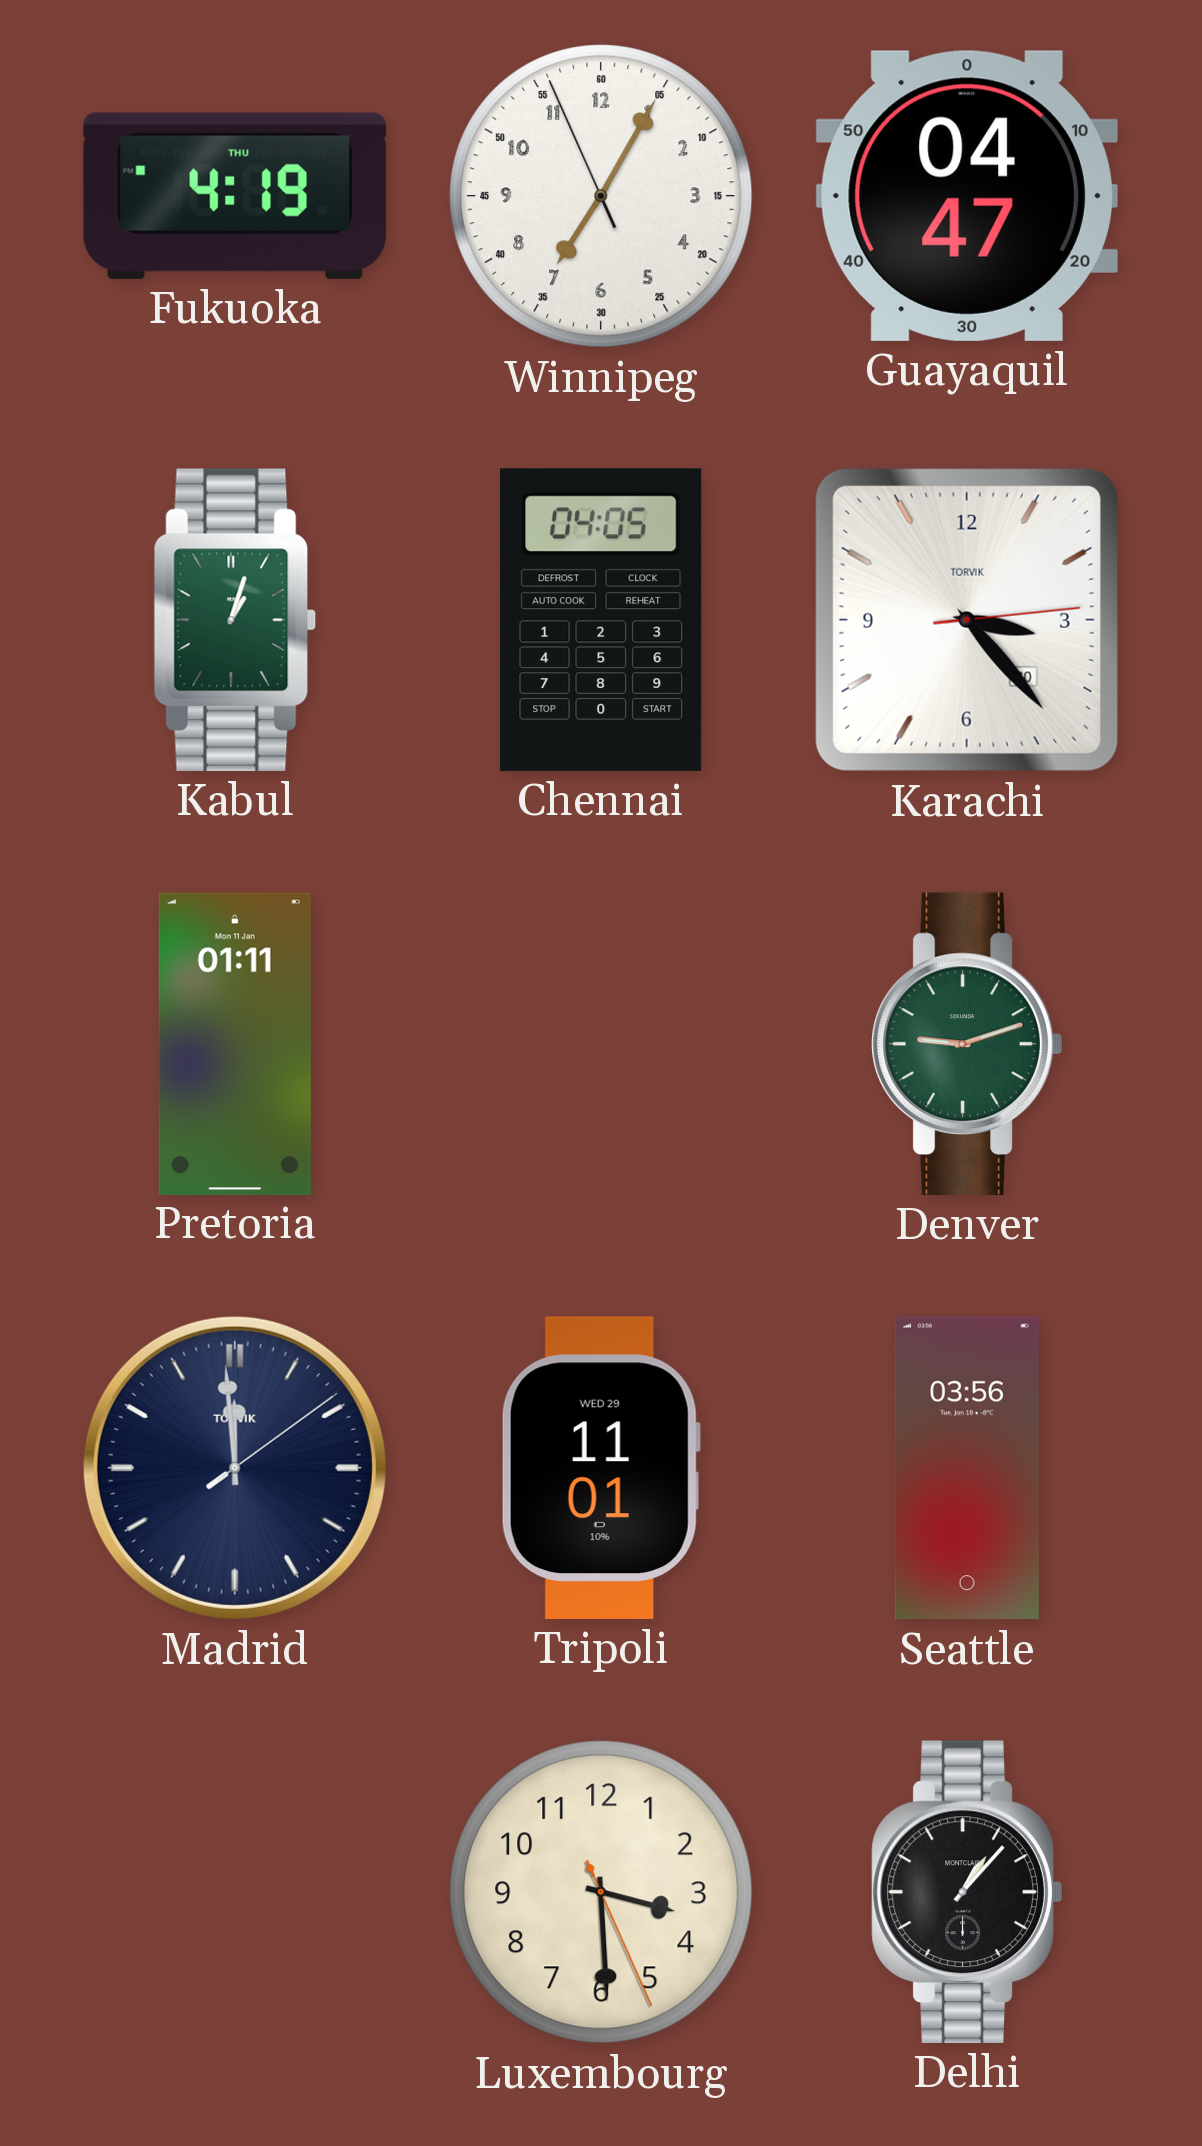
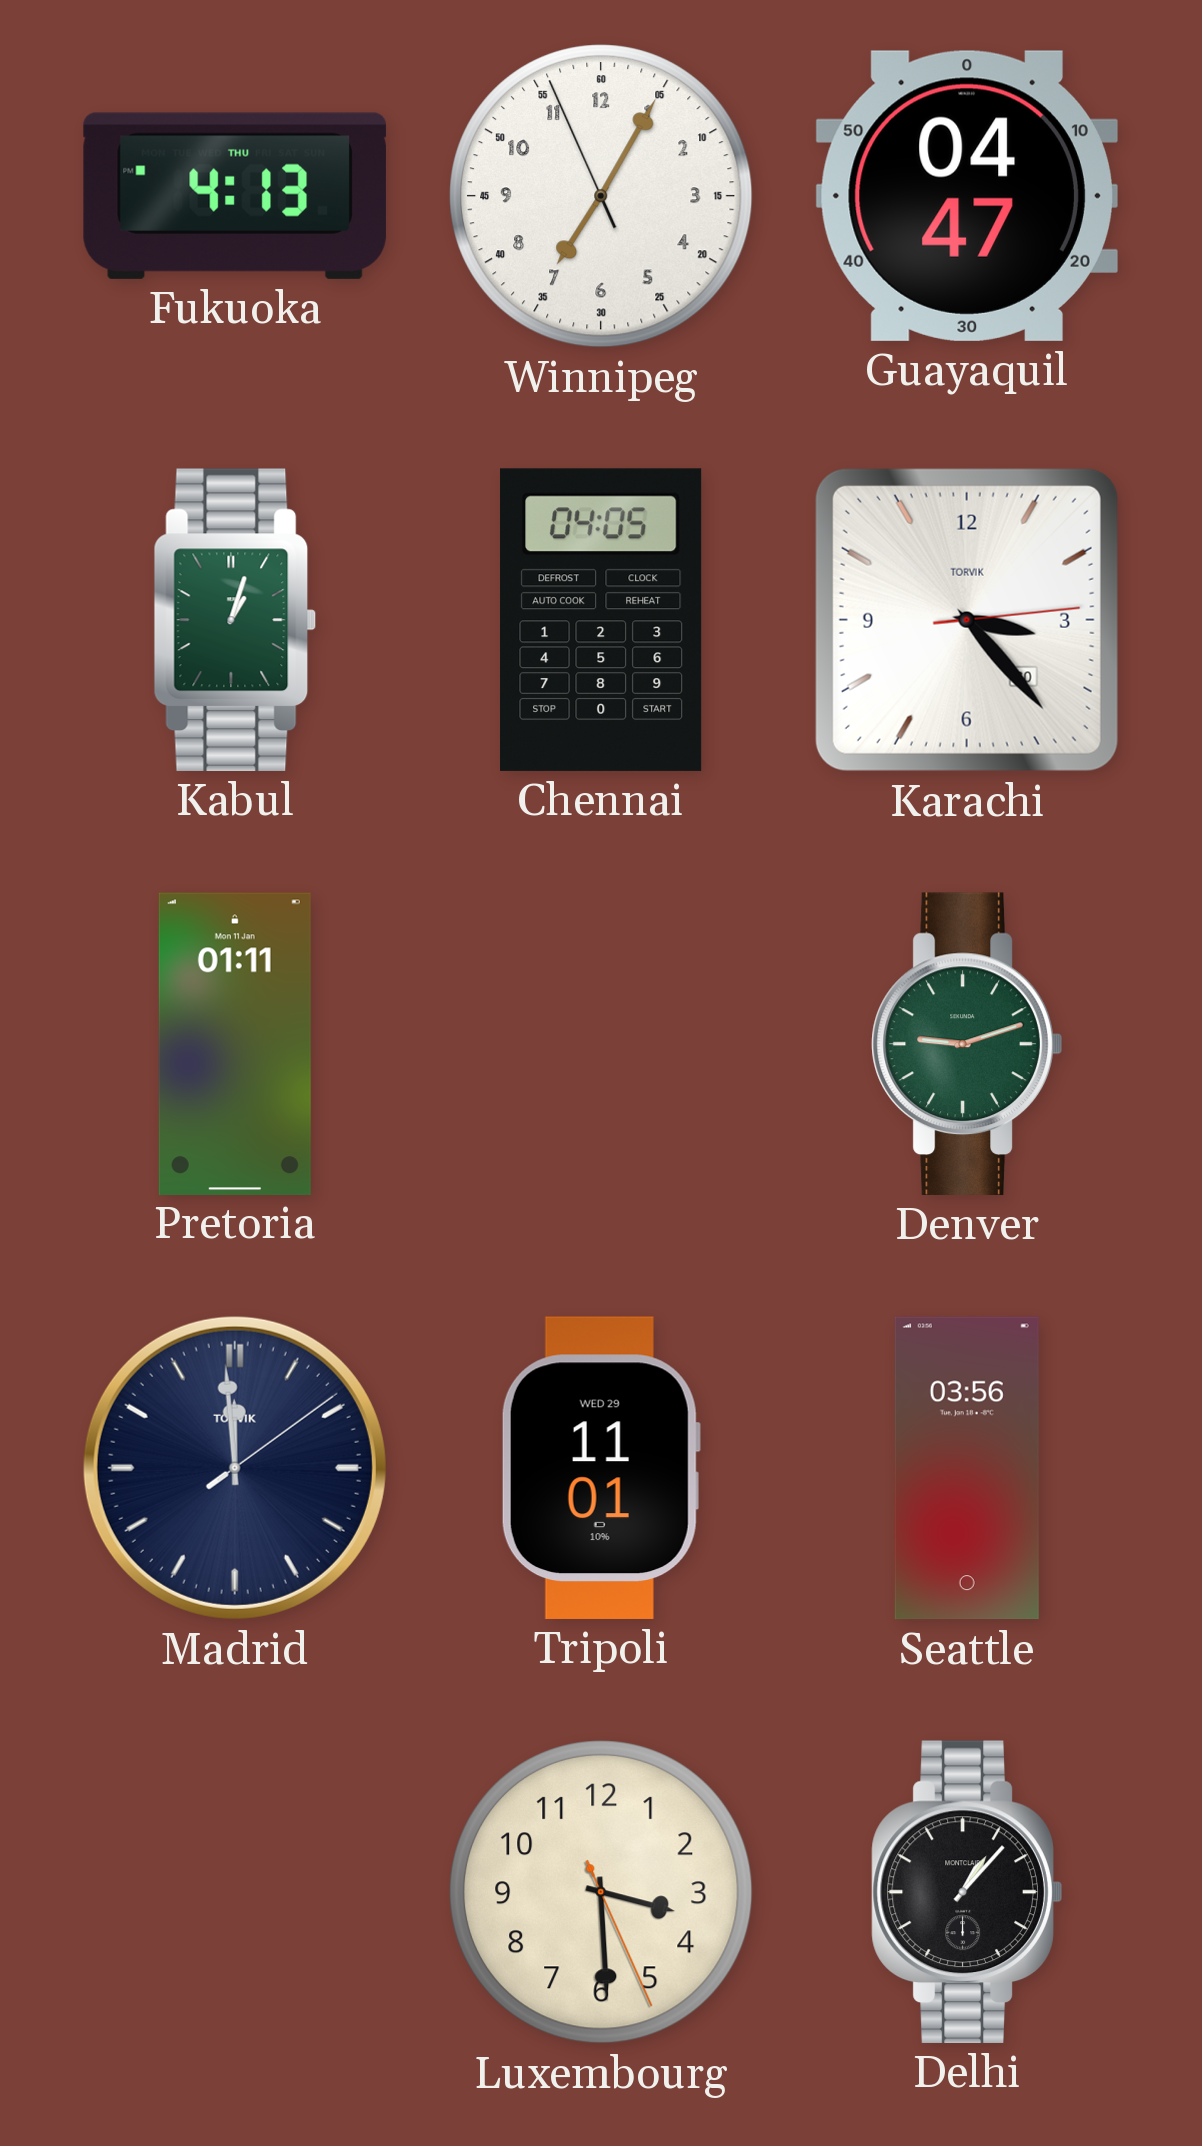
Fukuoka: 4:19 -> 4:13
